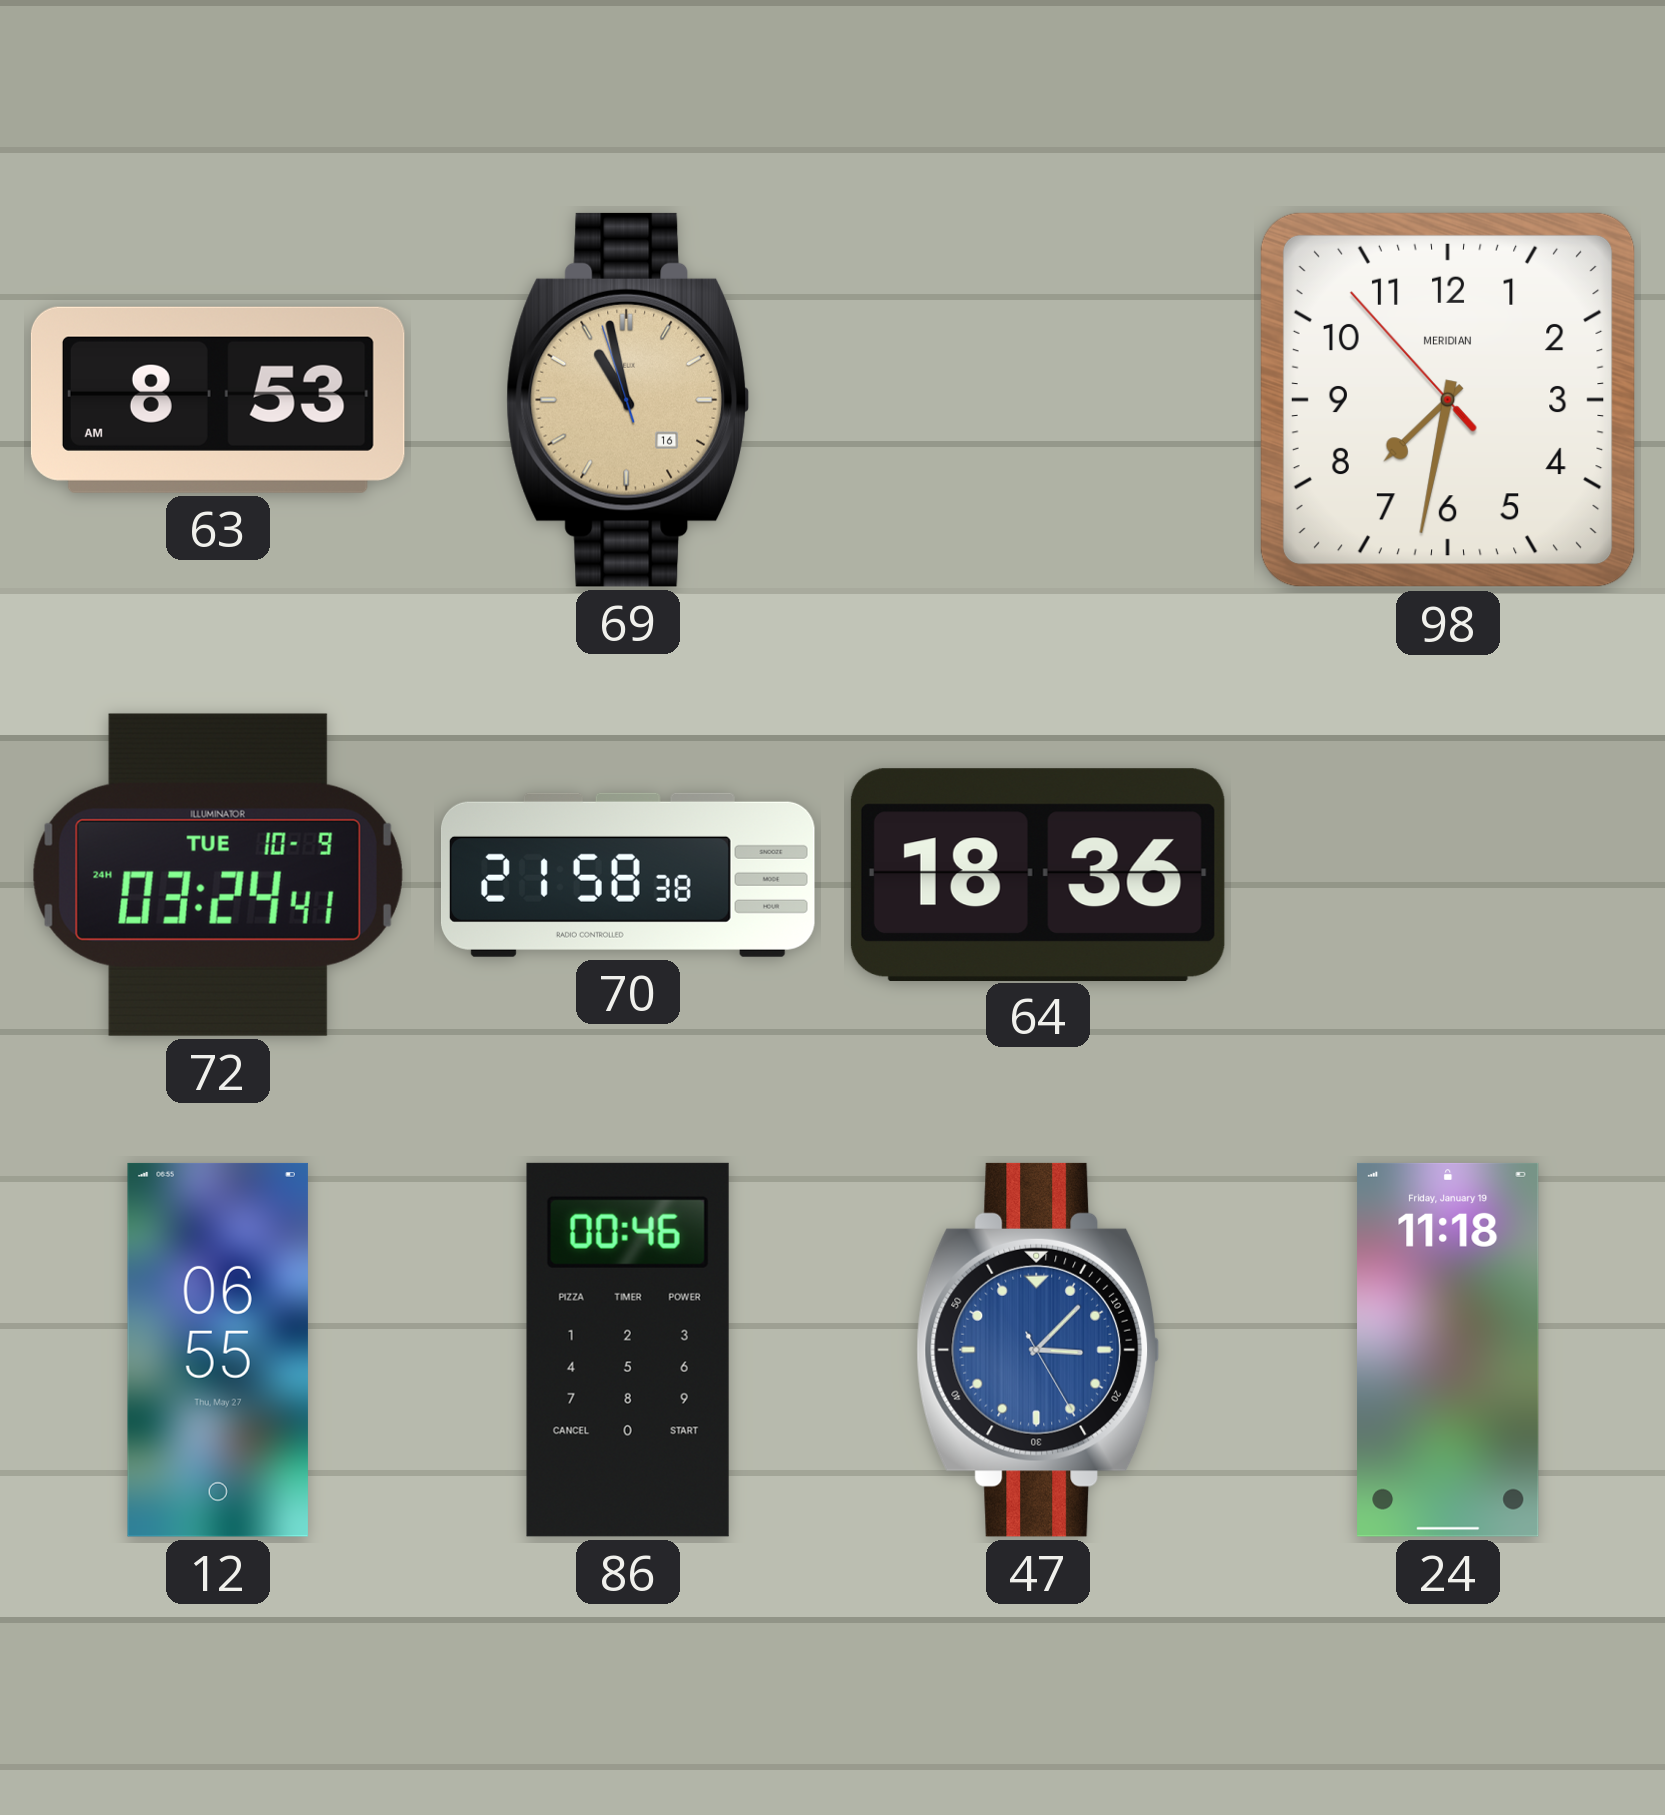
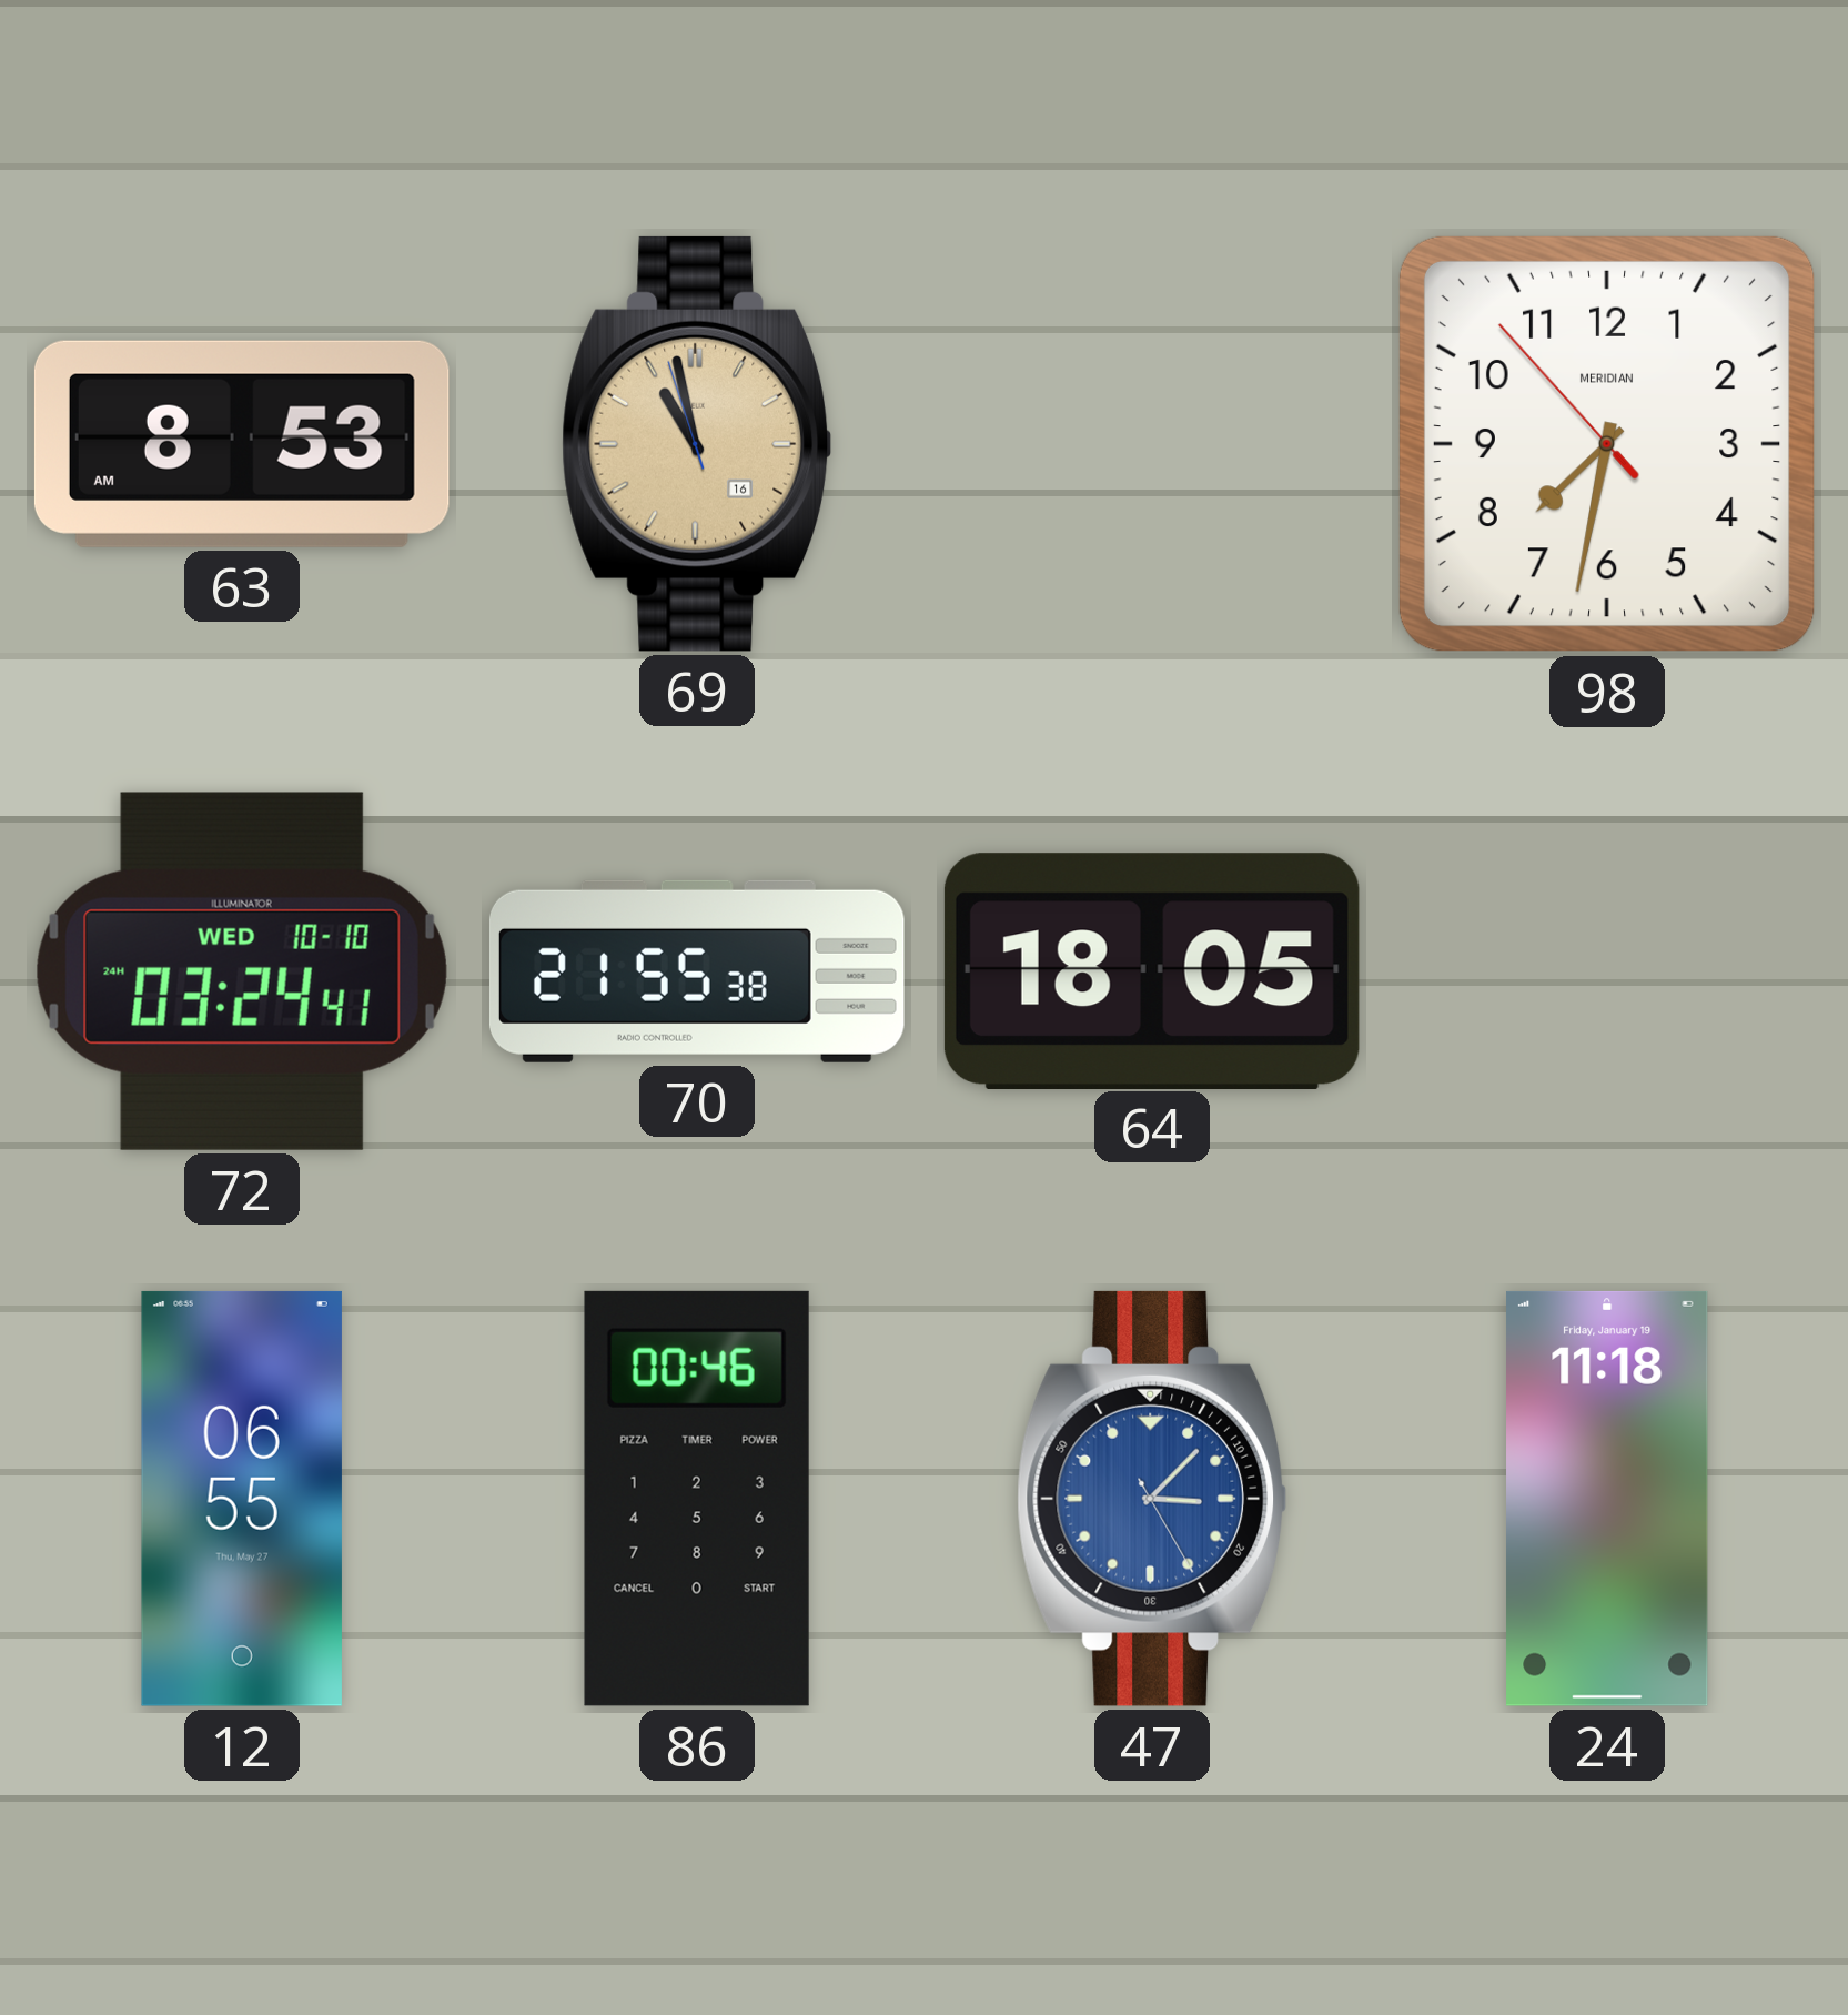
72 date: TUE 10-9 -> WED 10-10
70: 21:58 -> 21:55
64: 18:36 -> 18:05
